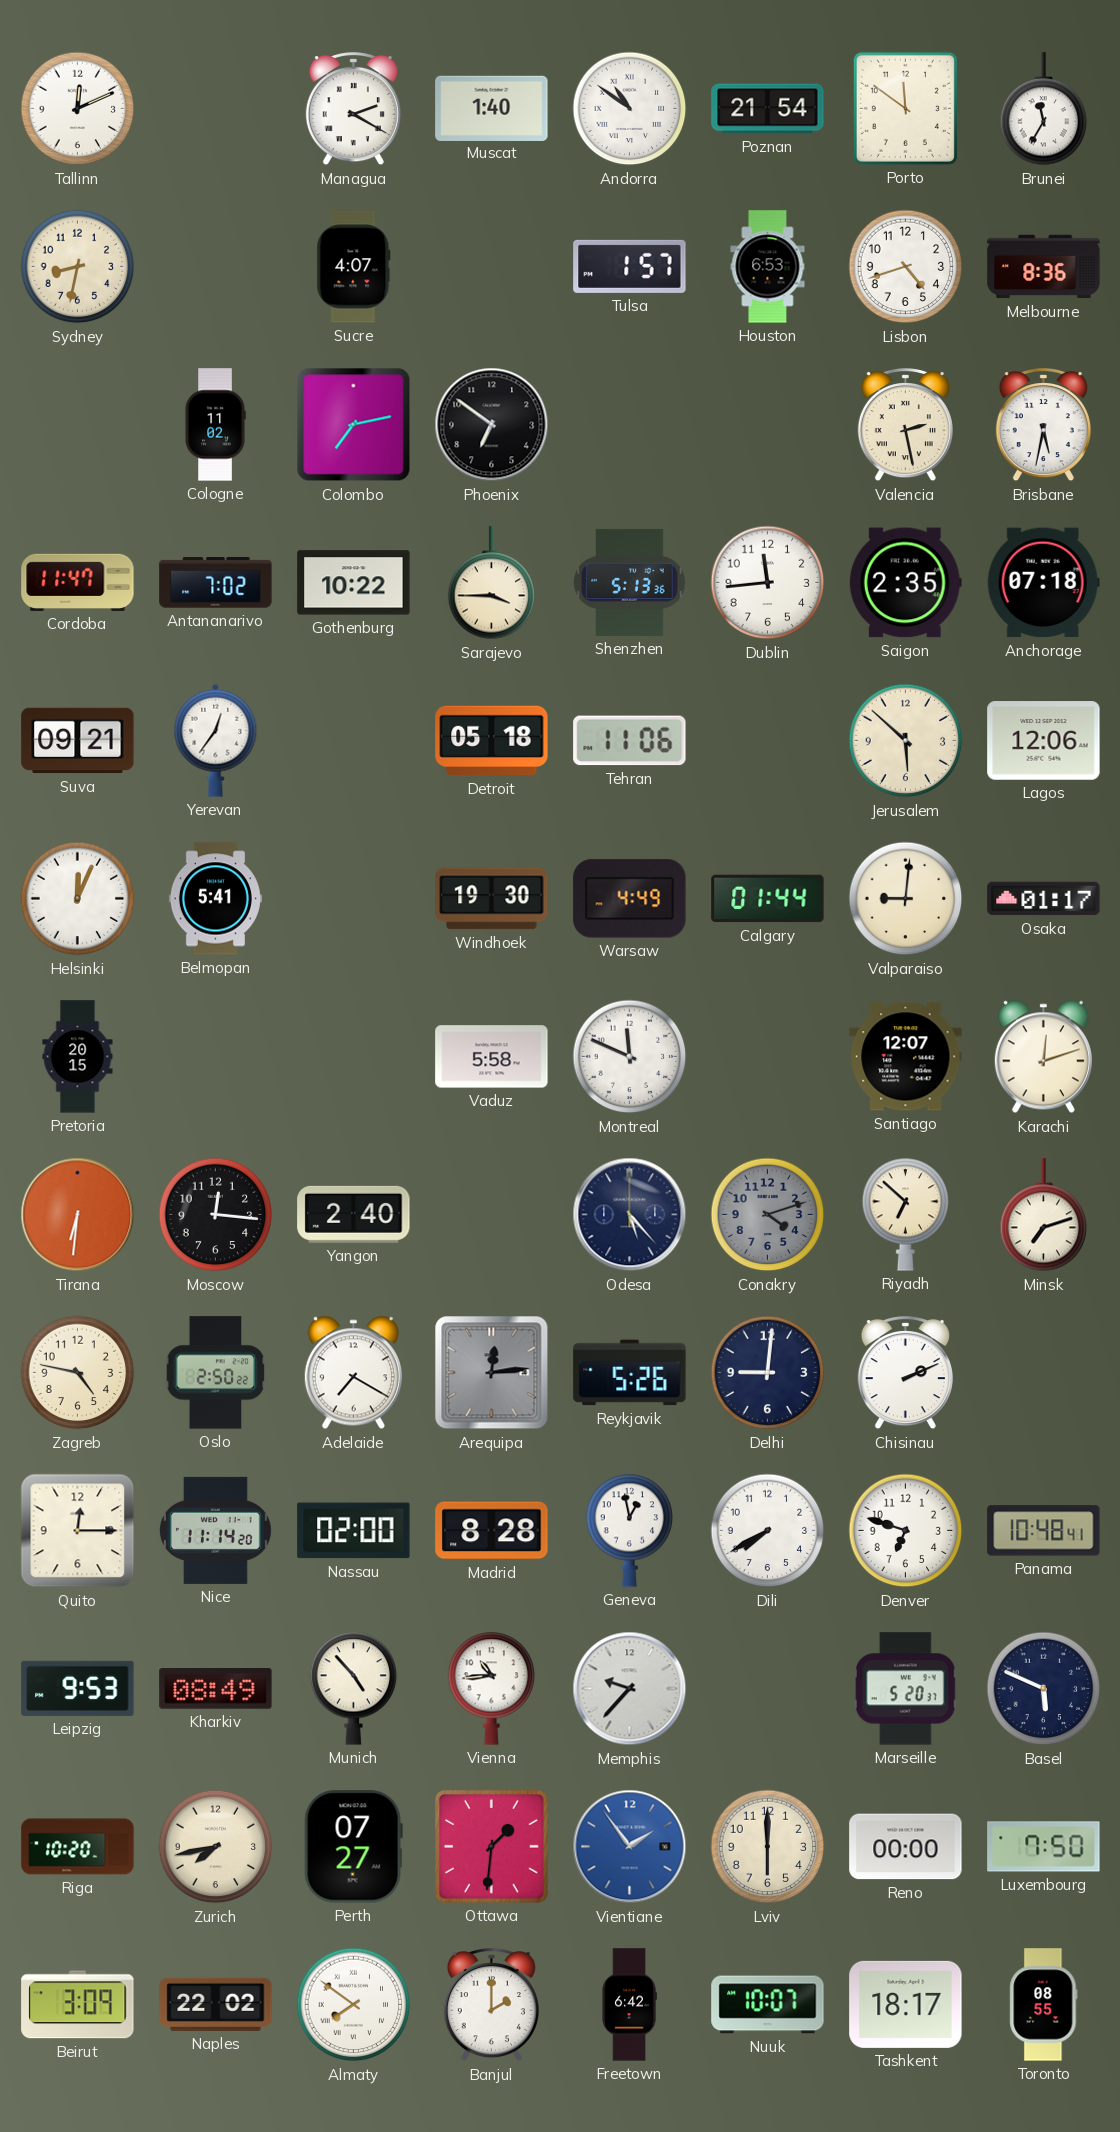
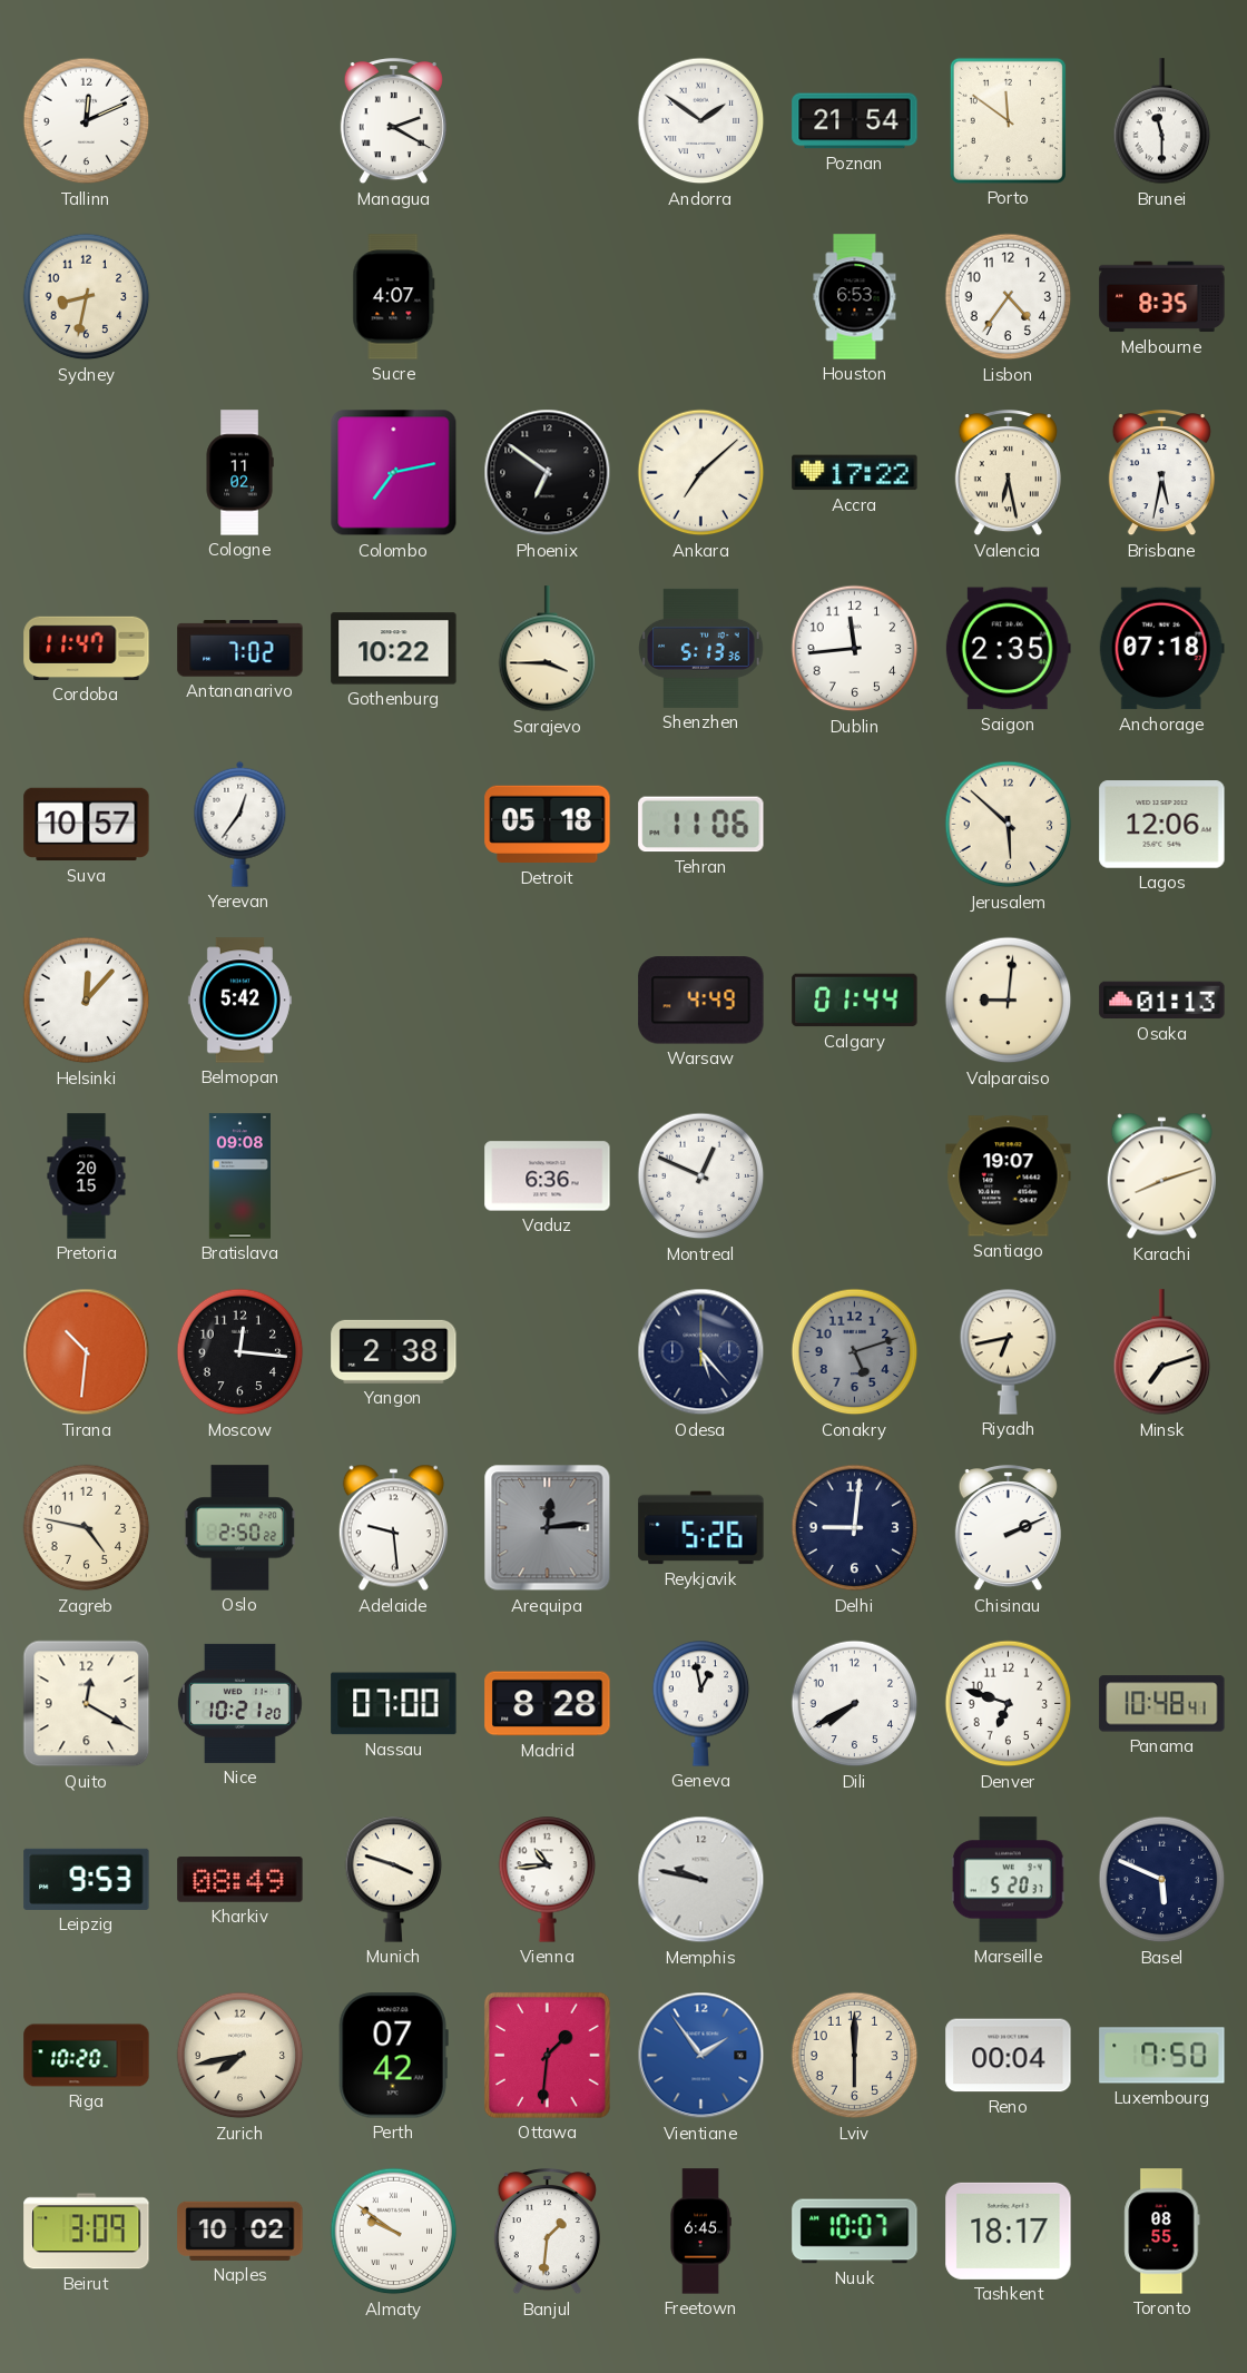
Muscat: 1:40 -> none
Andorra: 10:51 -> 1:51
Brunei: 11:35 -> 11:30
Tulsa: 1:57 -> none
Lisbon: 4:42 -> 4:36
Melbourne: 8:36 -> 8:35
Ankara: none -> 7:08
Accra: none -> 17:22
Valencia: 2:28 -> 6:28
Suva: 09:21 -> 10:57
Helsinki: 12:04 -> 12:07
Belmopan: 5:41 -> 5:42
Windhoek: 19:30 -> none
Osaka: 01:17 -> 01:13
Bratislava: none -> 09:08
Vaduz: 5:58 -> 6:36
Montreal: 11:49 -> 12:49
Santiago: 12:07 -> 19:07
Karachi: 12:12 -> 8:12
Tirana: 6:31 -> 10:31
Yangon: 2:40 -> 2:38
Conakry: 4:12 -> 5:12
Riyadh: 6:52 -> 6:43
Adelaide: 7:20 -> 9:29
Quito: 12:15 -> 12:20
Nice: 11:14 -> 10:21
Nassau: 02:00 -> 07:00
Munich: 4:53 -> 3:48
Memphis: 9:37 -> 9:47
Perth: 07:27 -> 07:42
Reno: 00:00 -> 00:04
Naples: 22:02 -> 10:02
Almaty: 7:51 -> 9:51
Banjul: 2:00 -> 1:31
Freetown: 6:42 -> 6:45
